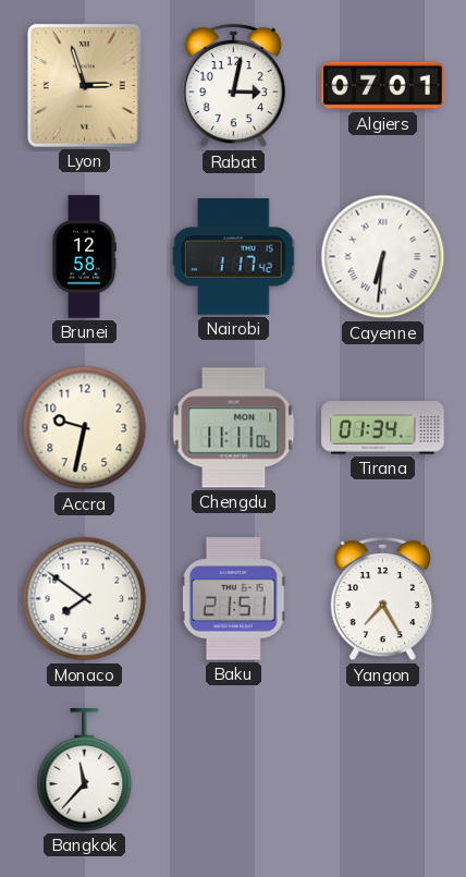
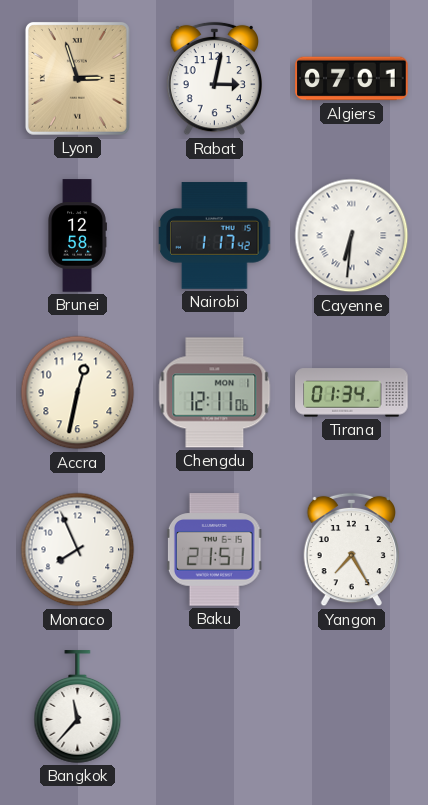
Accra: 9:32 -> 12:32
Chengdu: 11:11 -> 12:11
Monaco: 7:51 -> 7:56
